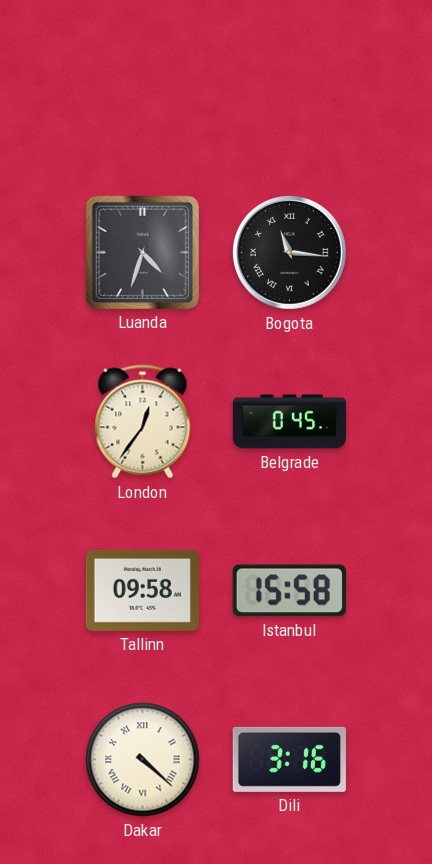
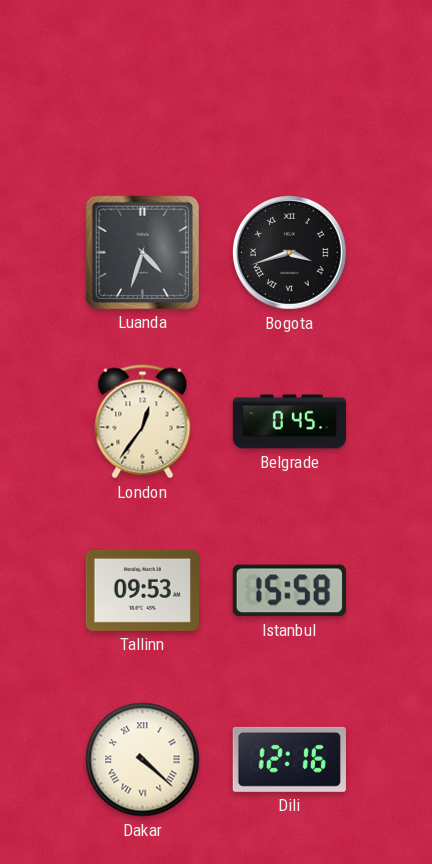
Bogota: 11:16 -> 3:42
Tallinn: 09:58 -> 09:53
Dili: 3:16 -> 12:16
